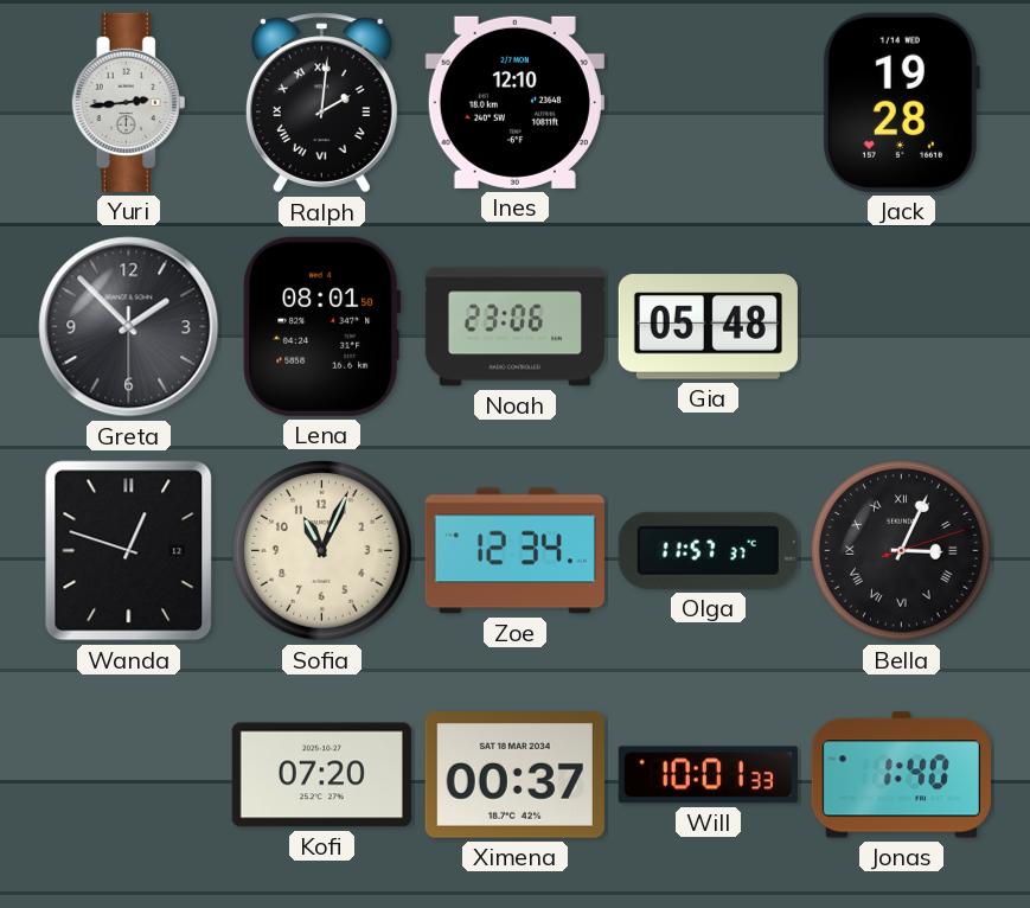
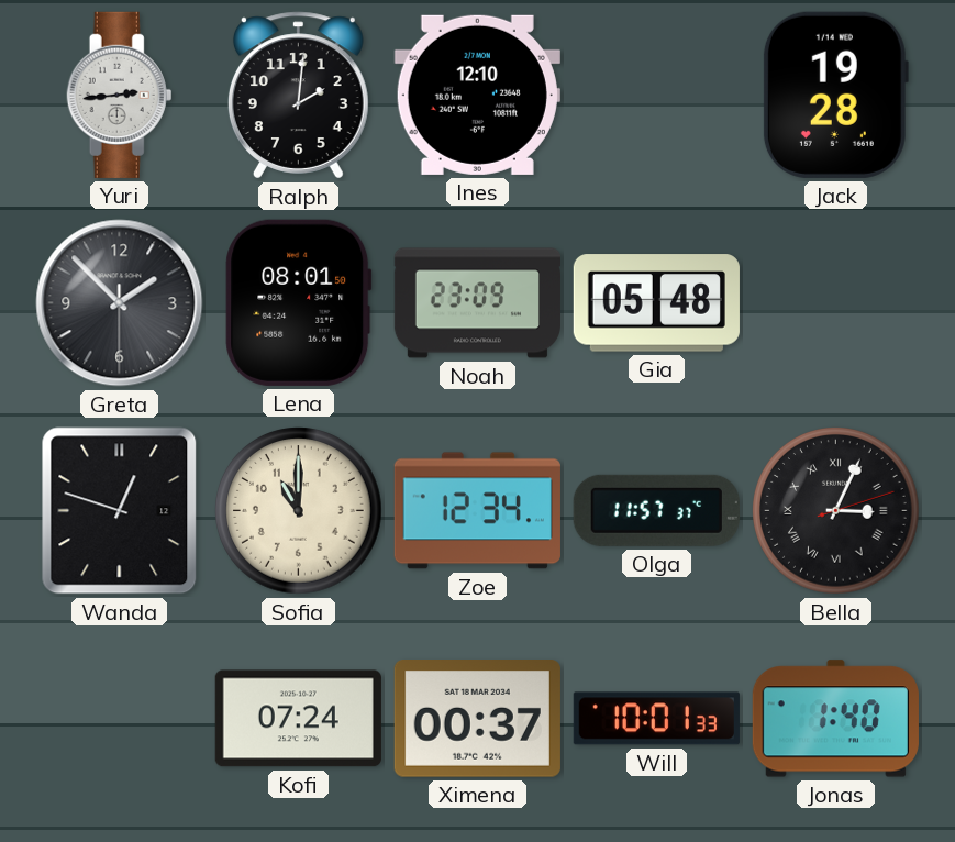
Ralph numerals: Roman -> Arabic
Noah: 23:06 -> 23:09
Sofia: 11:04 -> 11:00
Kofi: 07:20 -> 07:24
